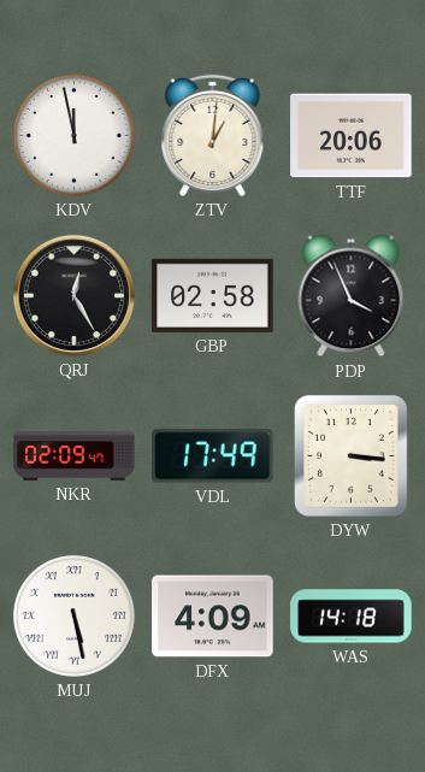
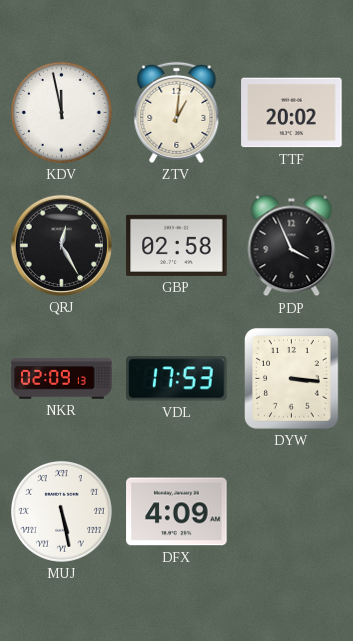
TTF: 20:06 -> 20:02
NKR: 02:09:47 -> 02:09:13
VDL: 17:49 -> 17:53
WAS: 14:18 -> none
